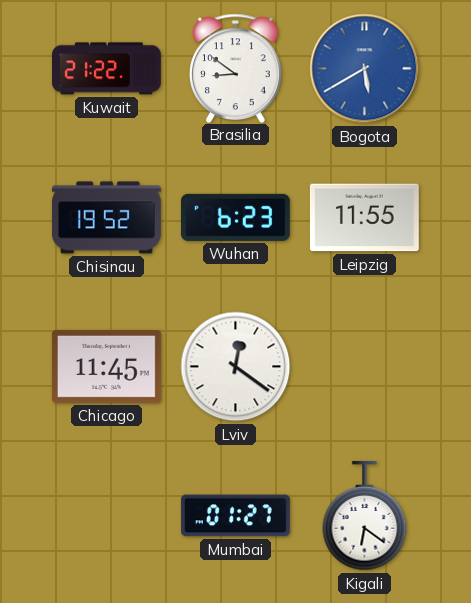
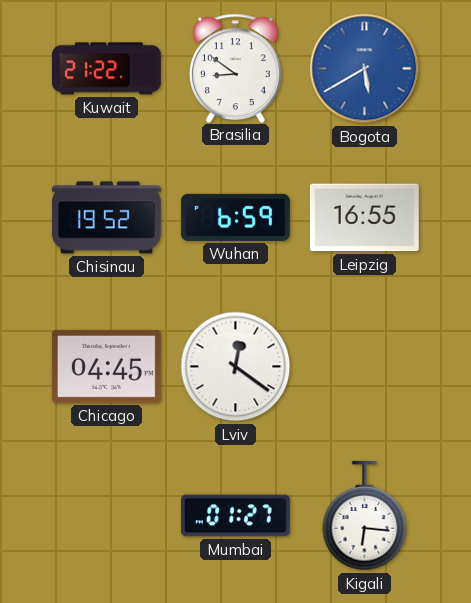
Wuhan: 6:23 -> 6:59
Leipzig: 11:55 -> 16:55
Chicago: 11:45 -> 04:45
Kigali: 6:21 -> 6:16
